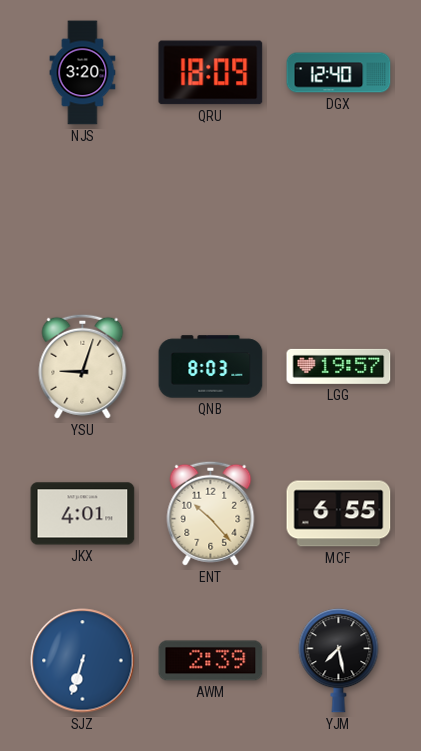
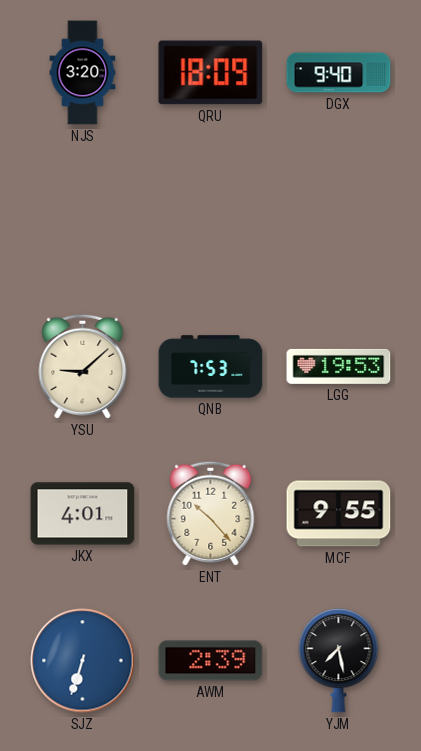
DGX: 12:40 -> 9:40
YSU: 9:03 -> 9:08
QNB: 8:03 -> 7:53
LGG: 19:57 -> 19:53
MCF: 6:55 -> 9:55
